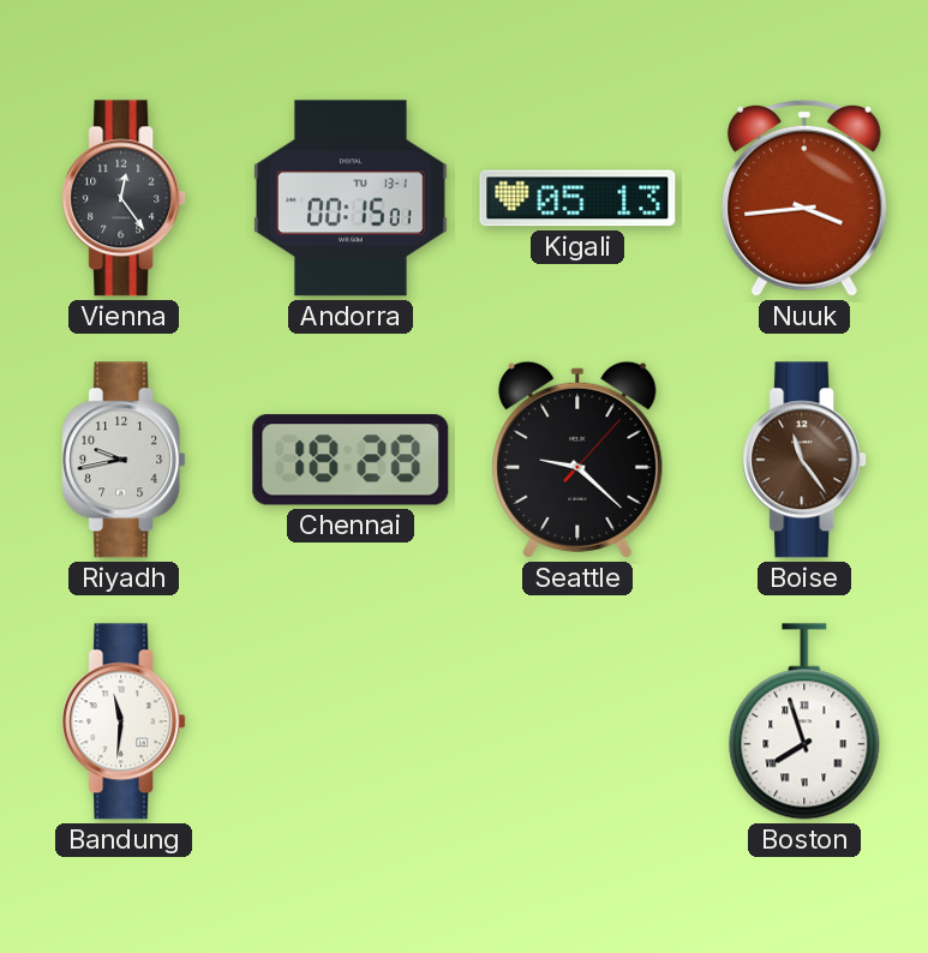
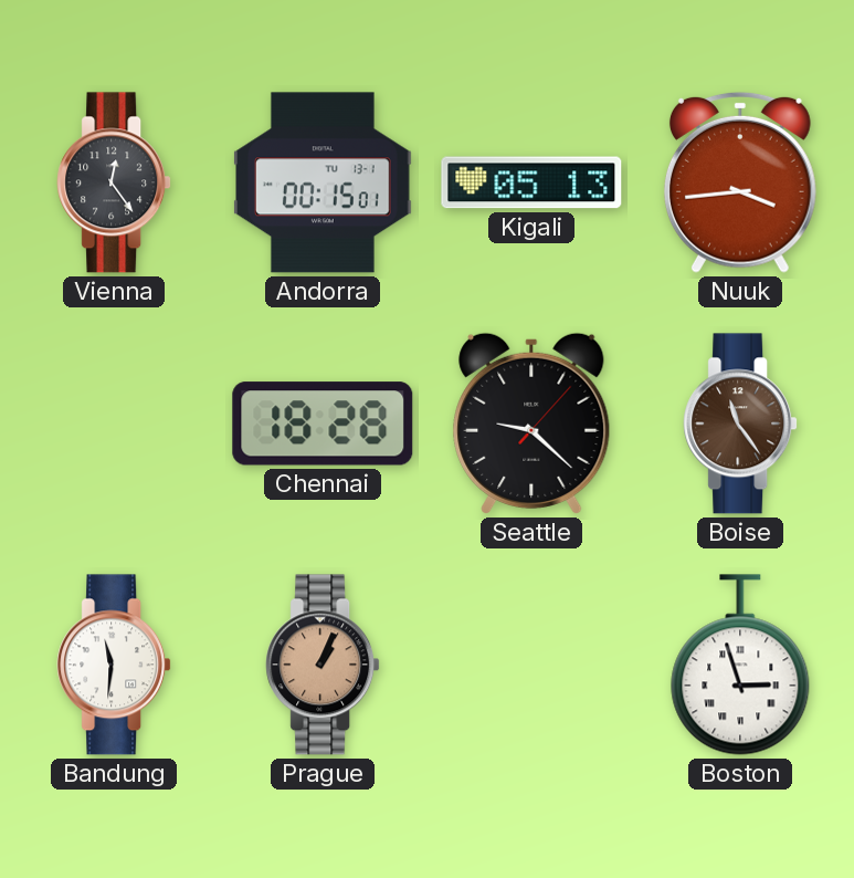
Riyadh: 9:43 -> none
Prague: none -> 1:04
Boston: 7:57 -> 2:57
